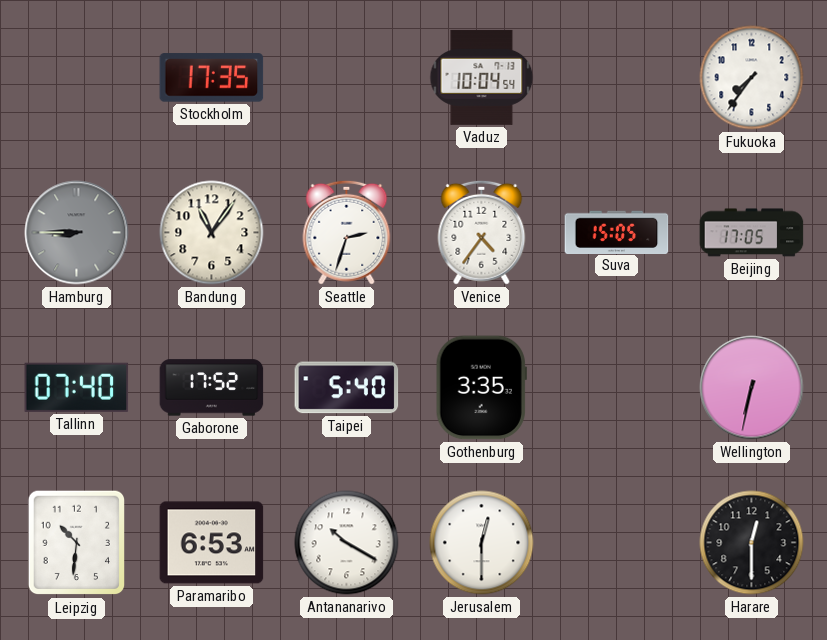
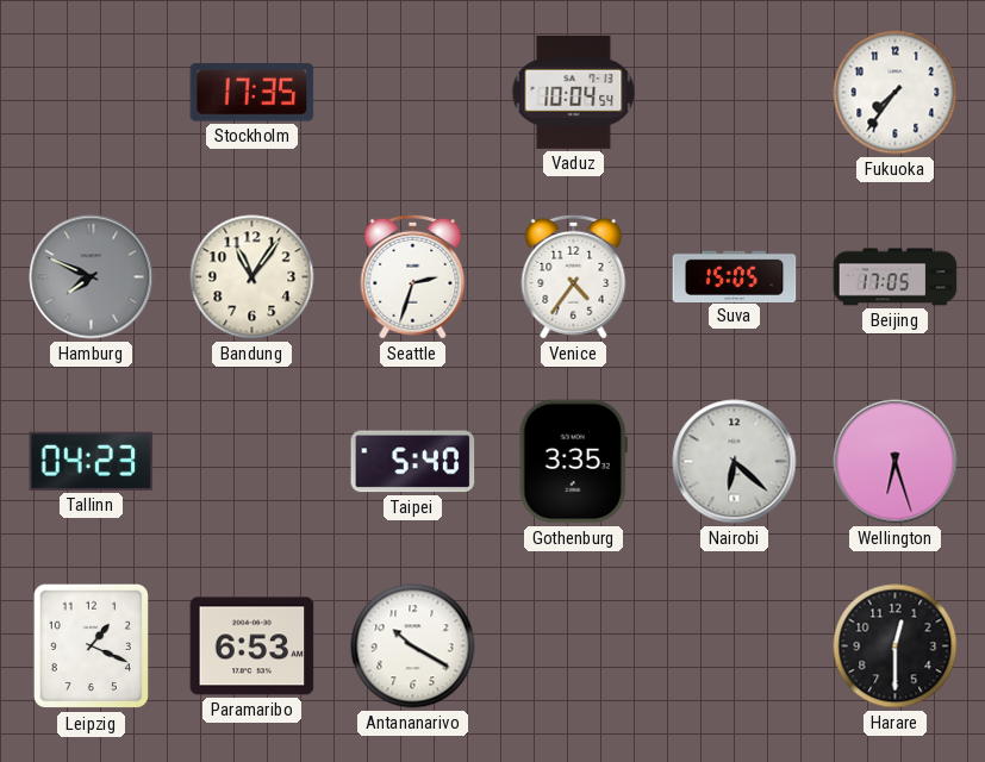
Hamburg: 8:45 -> 7:49
Tallinn: 07:40 -> 04:23
Gaborone: 17:52 -> none
Nairobi: none -> 6:22
Wellington: 6:32 -> 6:27
Leipzig: 10:31 -> 1:19
Jerusalem: 12:30 -> none
